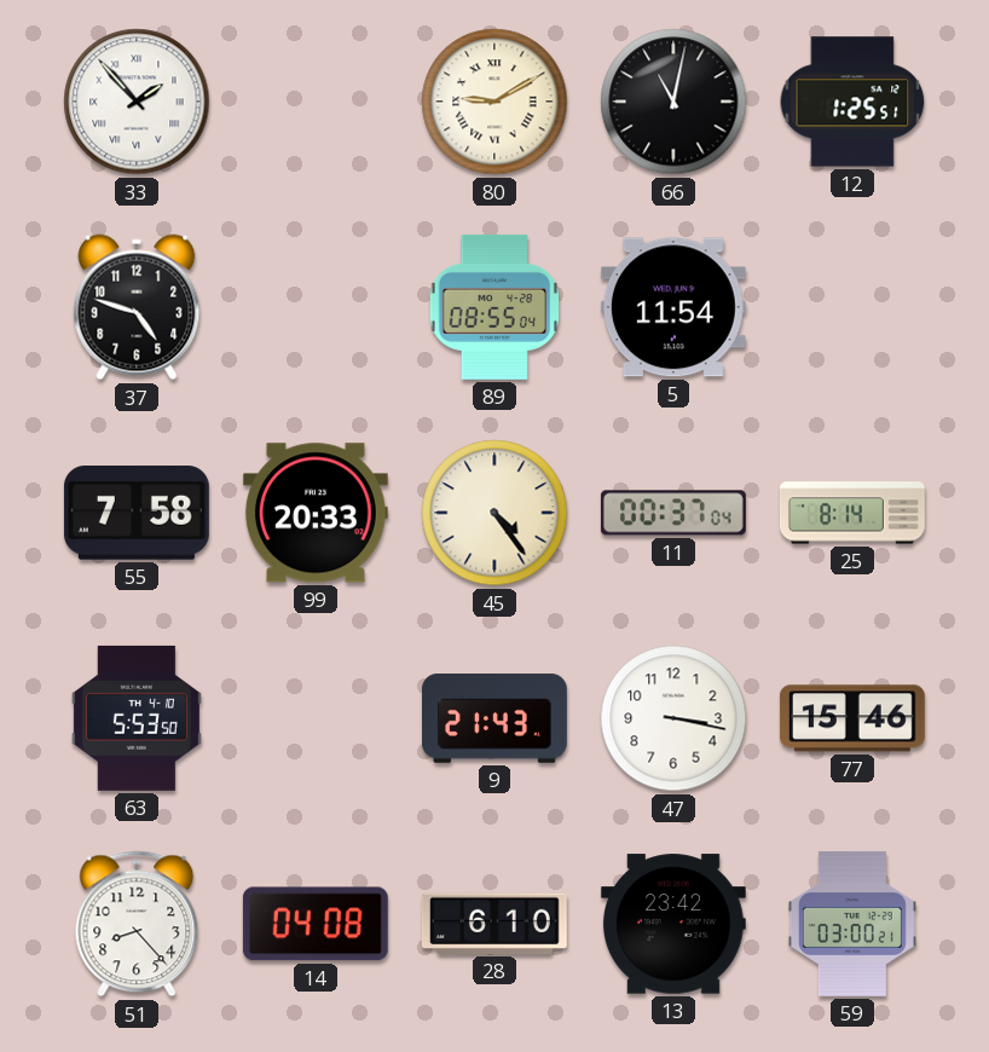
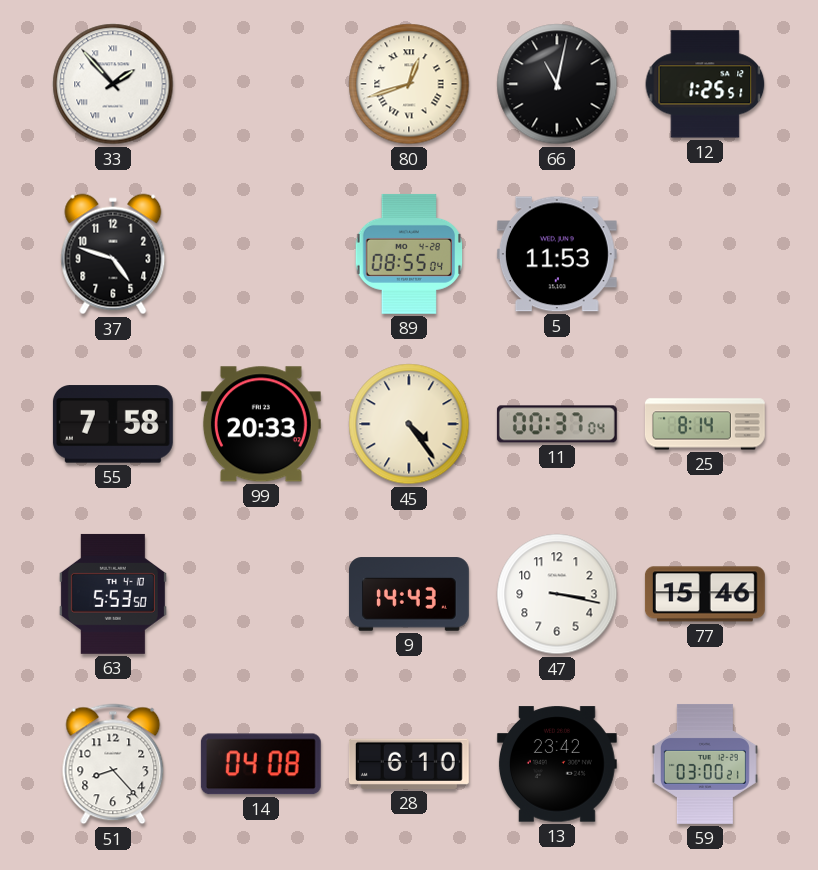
80: 9:10 -> 12:42
5: 11:54 -> 11:53
9: 21:43 -> 14:43
